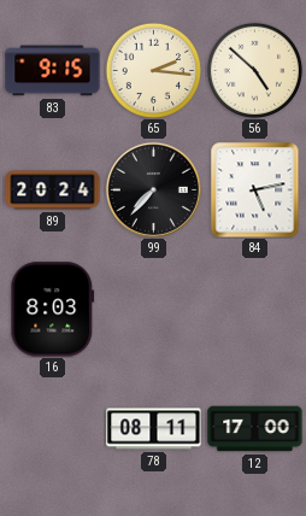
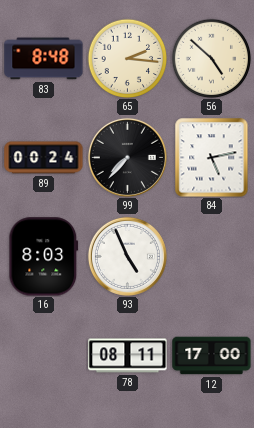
83: 9:15 -> 8:48
89: 20:24 -> 00:24
93: none -> 4:56
